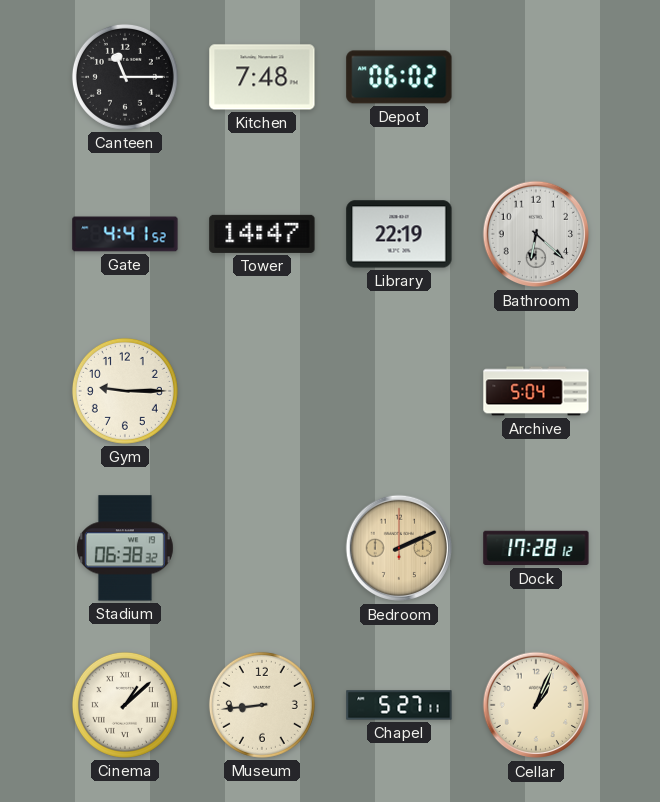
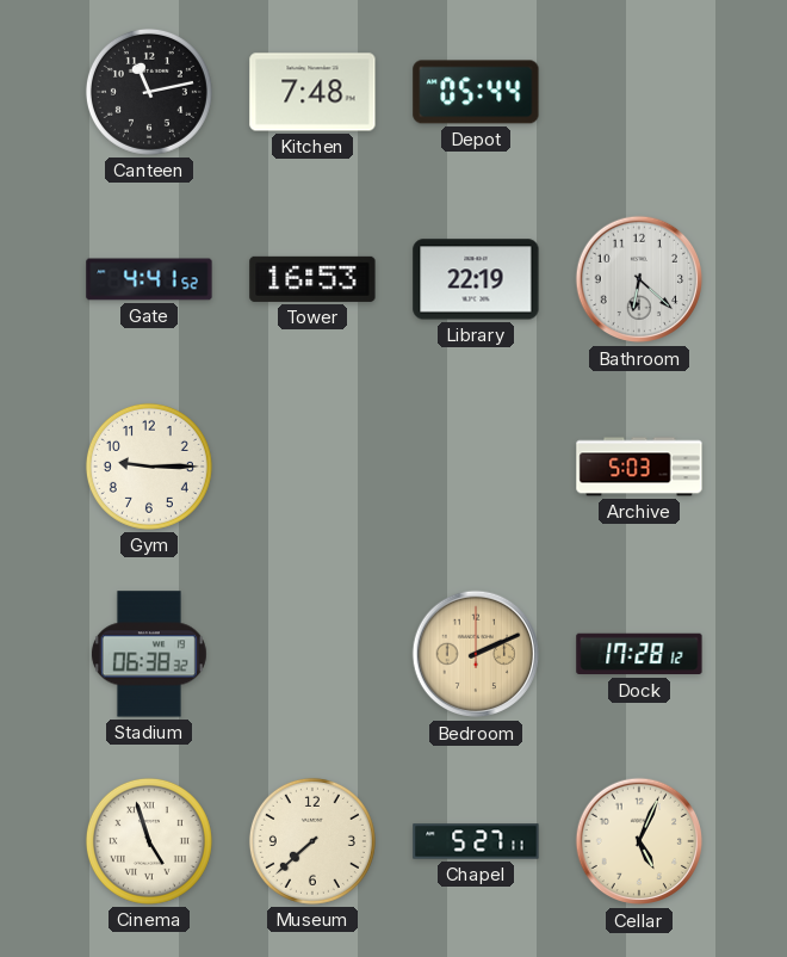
Canteen: 11:15 -> 11:13
Depot: 06:02 -> 05:44
Tower: 14:47 -> 16:53
Archive: 5:04 -> 5:03
Cinema: 1:08 -> 4:57
Museum: 8:44 -> 7:38
Cellar: 1:04 -> 5:04
